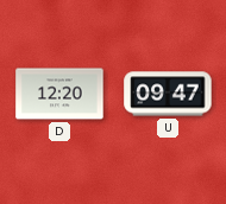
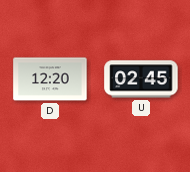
U: 09:47 -> 02:45
